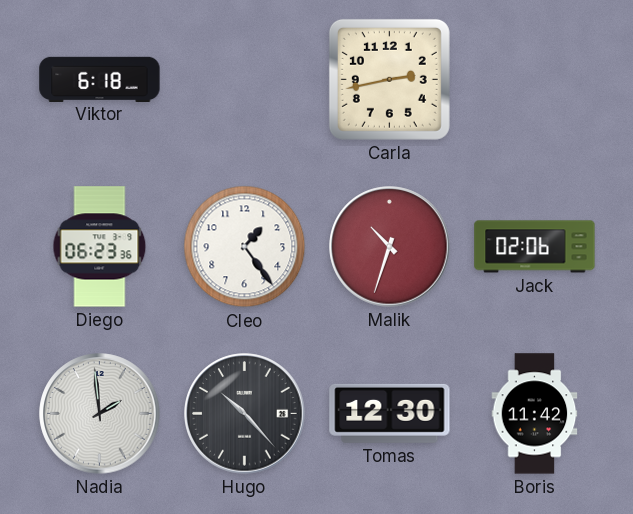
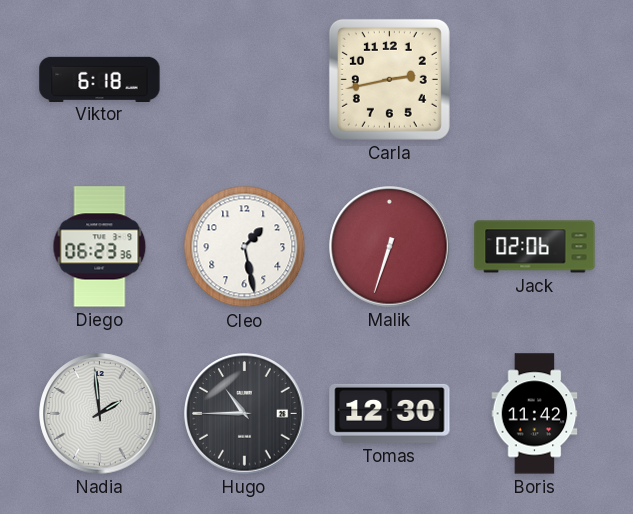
Cleo: 1:24 -> 1:28
Malik: 10:33 -> 6:33
Hugo: 10:23 -> 10:45
